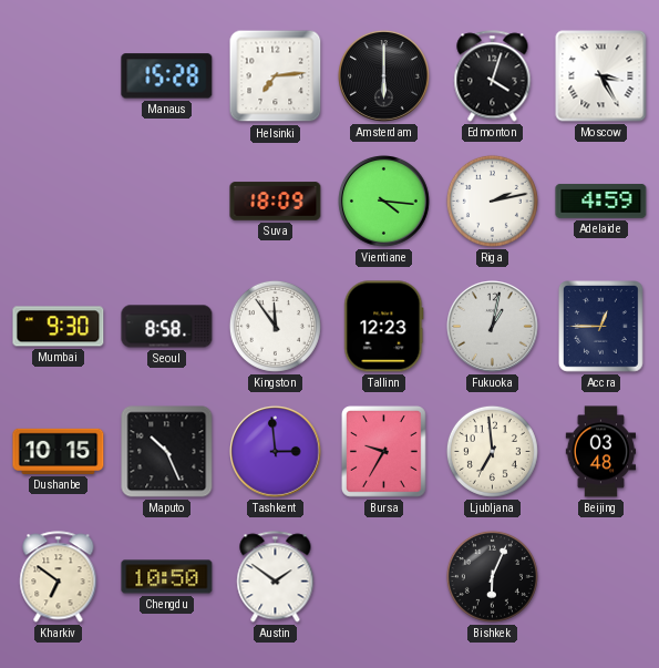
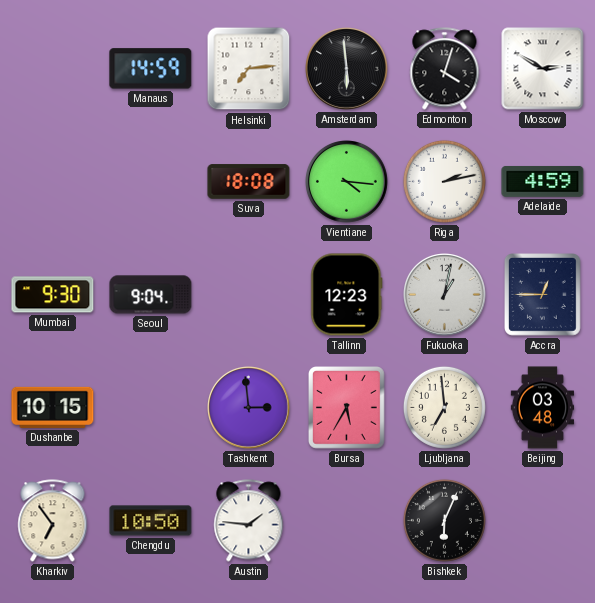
Manaus: 15:28 -> 14:59
Amsterdam: 6:00 -> 5:59
Moscow: 3:25 -> 2:50
Suva: 18:09 -> 18:08
Seoul: 8:58 -> 9:04
Kingston: 11:54 -> none
Maputo: 10:26 -> none
Bursa: 9:35 -> 5:35
Kharkiv: 6:51 -> 6:54
Austin: 1:51 -> 1:46
